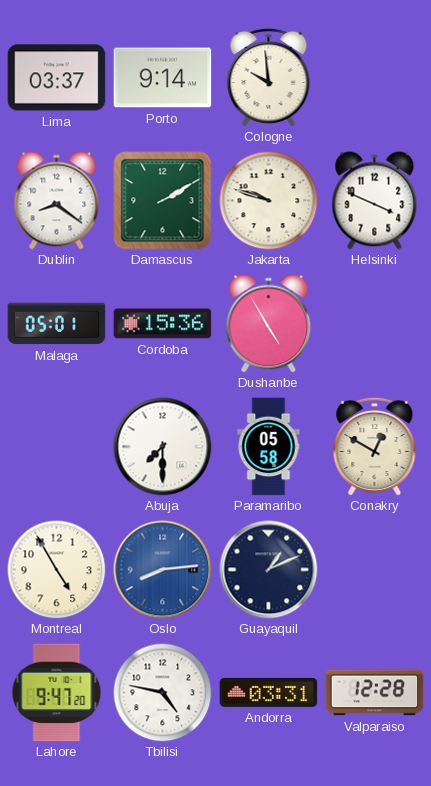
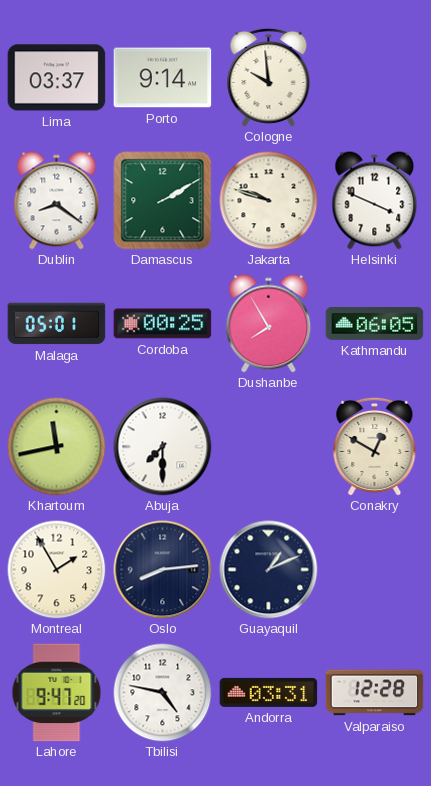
Cordoba: 15:36 -> 00:25
Dushanbe: 4:55 -> 7:55
Kathmandu: none -> 06:05
Khartoum: none -> 11:43
Paramaribo: 05:58 -> none
Montreal: 4:55 -> 1:55
Oslo dial: blue -> navy
